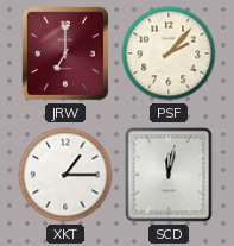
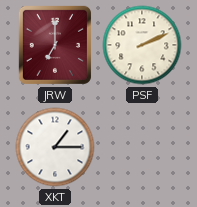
PSF: 2:07 -> 2:11
SCD: 12:02 -> none
